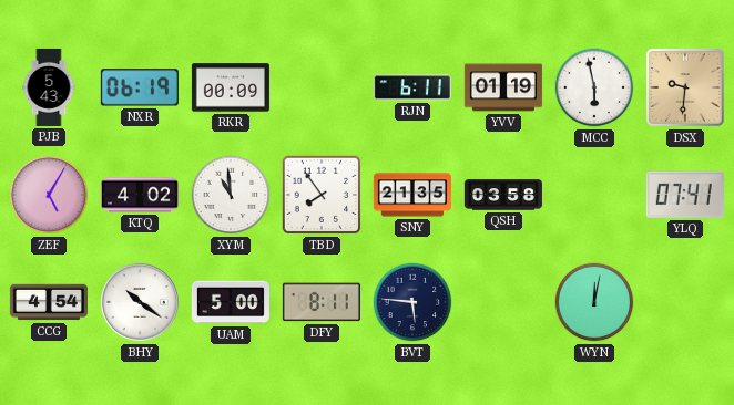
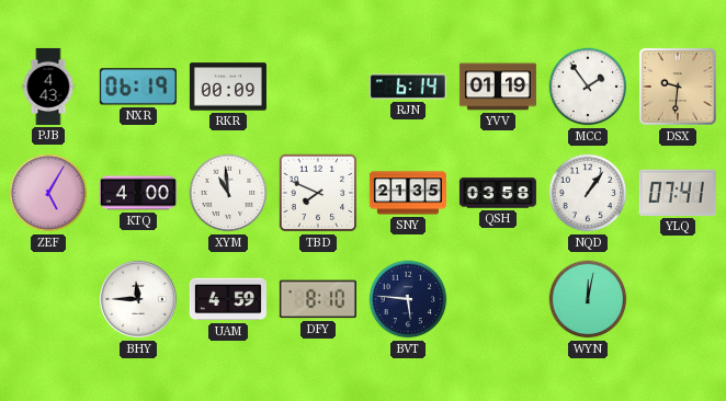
PJB: 5:43 -> 4:43
RJN: 6:11 -> 6:14
MCC: 5:58 -> 1:54
KTQ: 4:02 -> 4:00
TBD: 7:54 -> 7:49
NQD: none -> 1:06
CCG: 4:54 -> none
BHY: 10:21 -> 11:45
UAM: 5:00 -> 4:59
DFY: 8:11 -> 8:10
